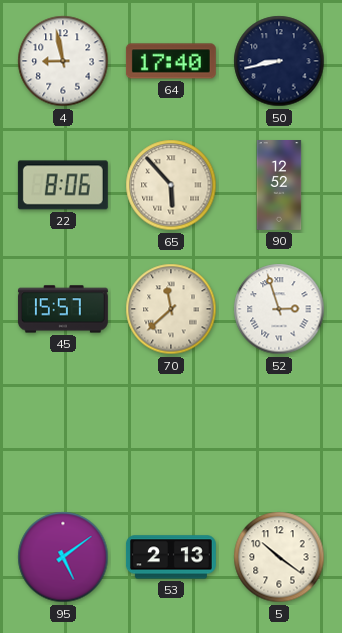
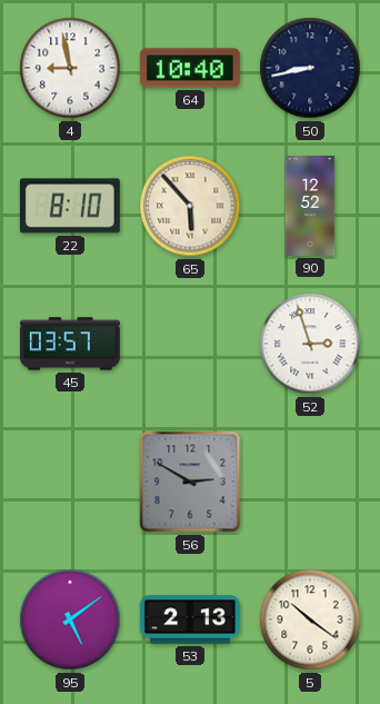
64: 17:40 -> 10:40
22: 8:06 -> 8:10
45: 15:57 -> 03:57
70: 11:38 -> none
56: none -> 2:50
